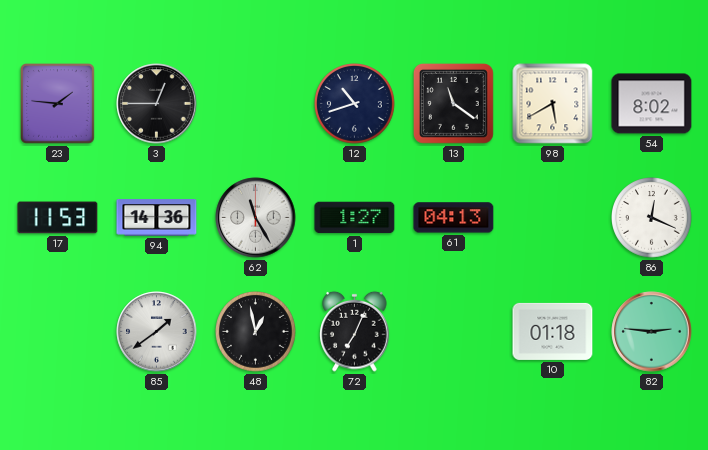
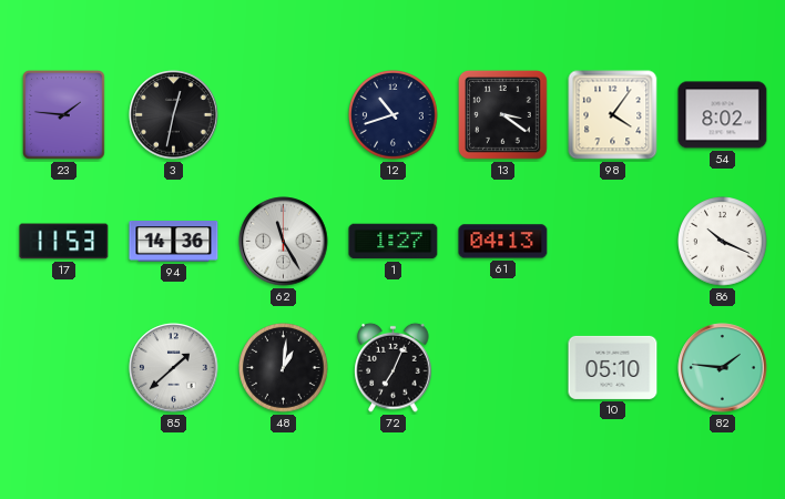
3: 12:45 -> 12:32
13: 11:21 -> 3:21
98: 5:40 -> 4:06
86: 12:19 -> 10:19
85: 1:39 -> 1:38
48: 12:58 -> 1:01
10: 01:18 -> 05:10
82: 2:46 -> 1:46
